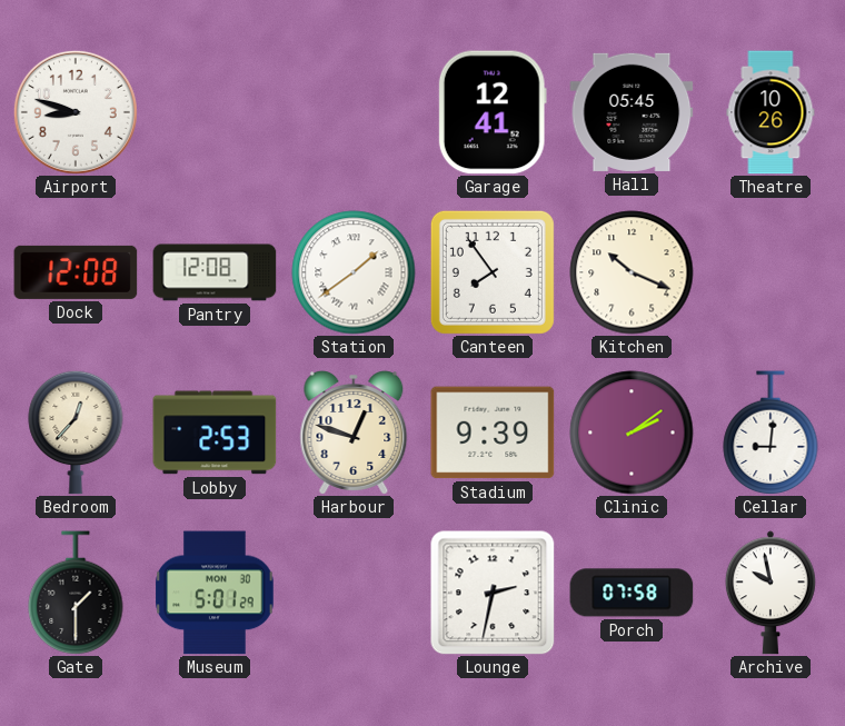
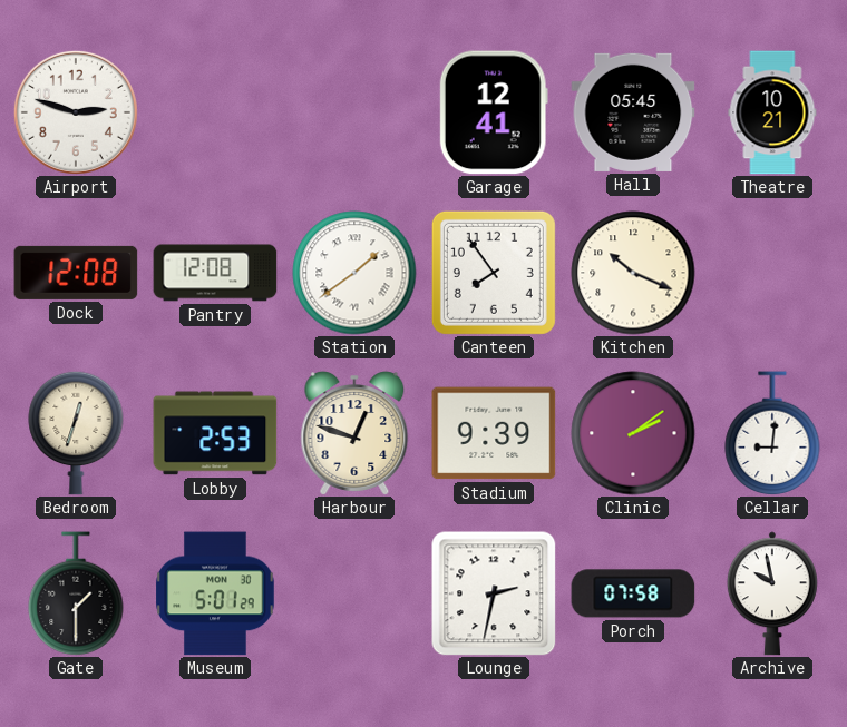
Airport: 8:48 -> 2:48
Theatre: 10:26 -> 10:21
Bedroom: 12:37 -> 12:33
